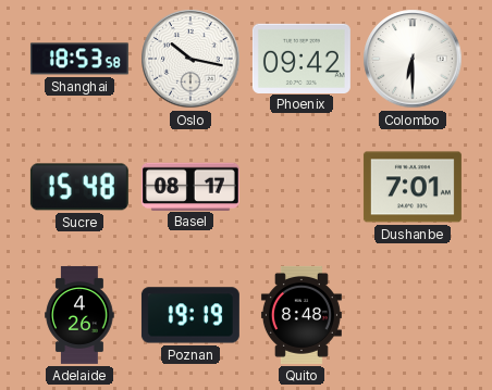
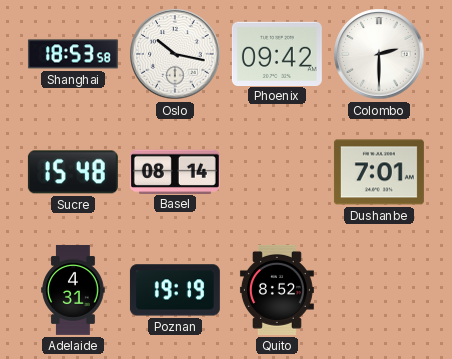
Colombo: 6:30 -> 2:30
Basel: 08:17 -> 08:14
Adelaide: 4:26 -> 4:31
Quito: 8:48 -> 8:52
